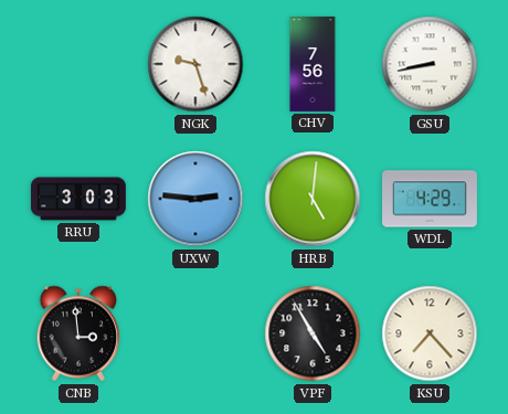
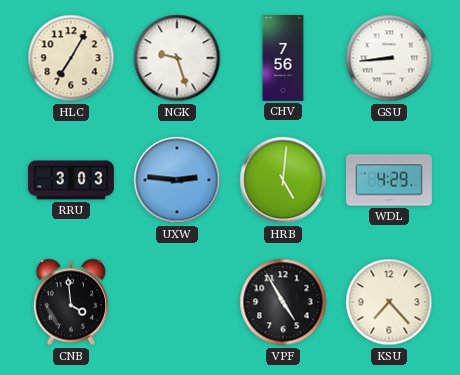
HLC: none -> 7:05
GSU: 8:43 -> 8:44
CNB: 2:59 -> 3:59
